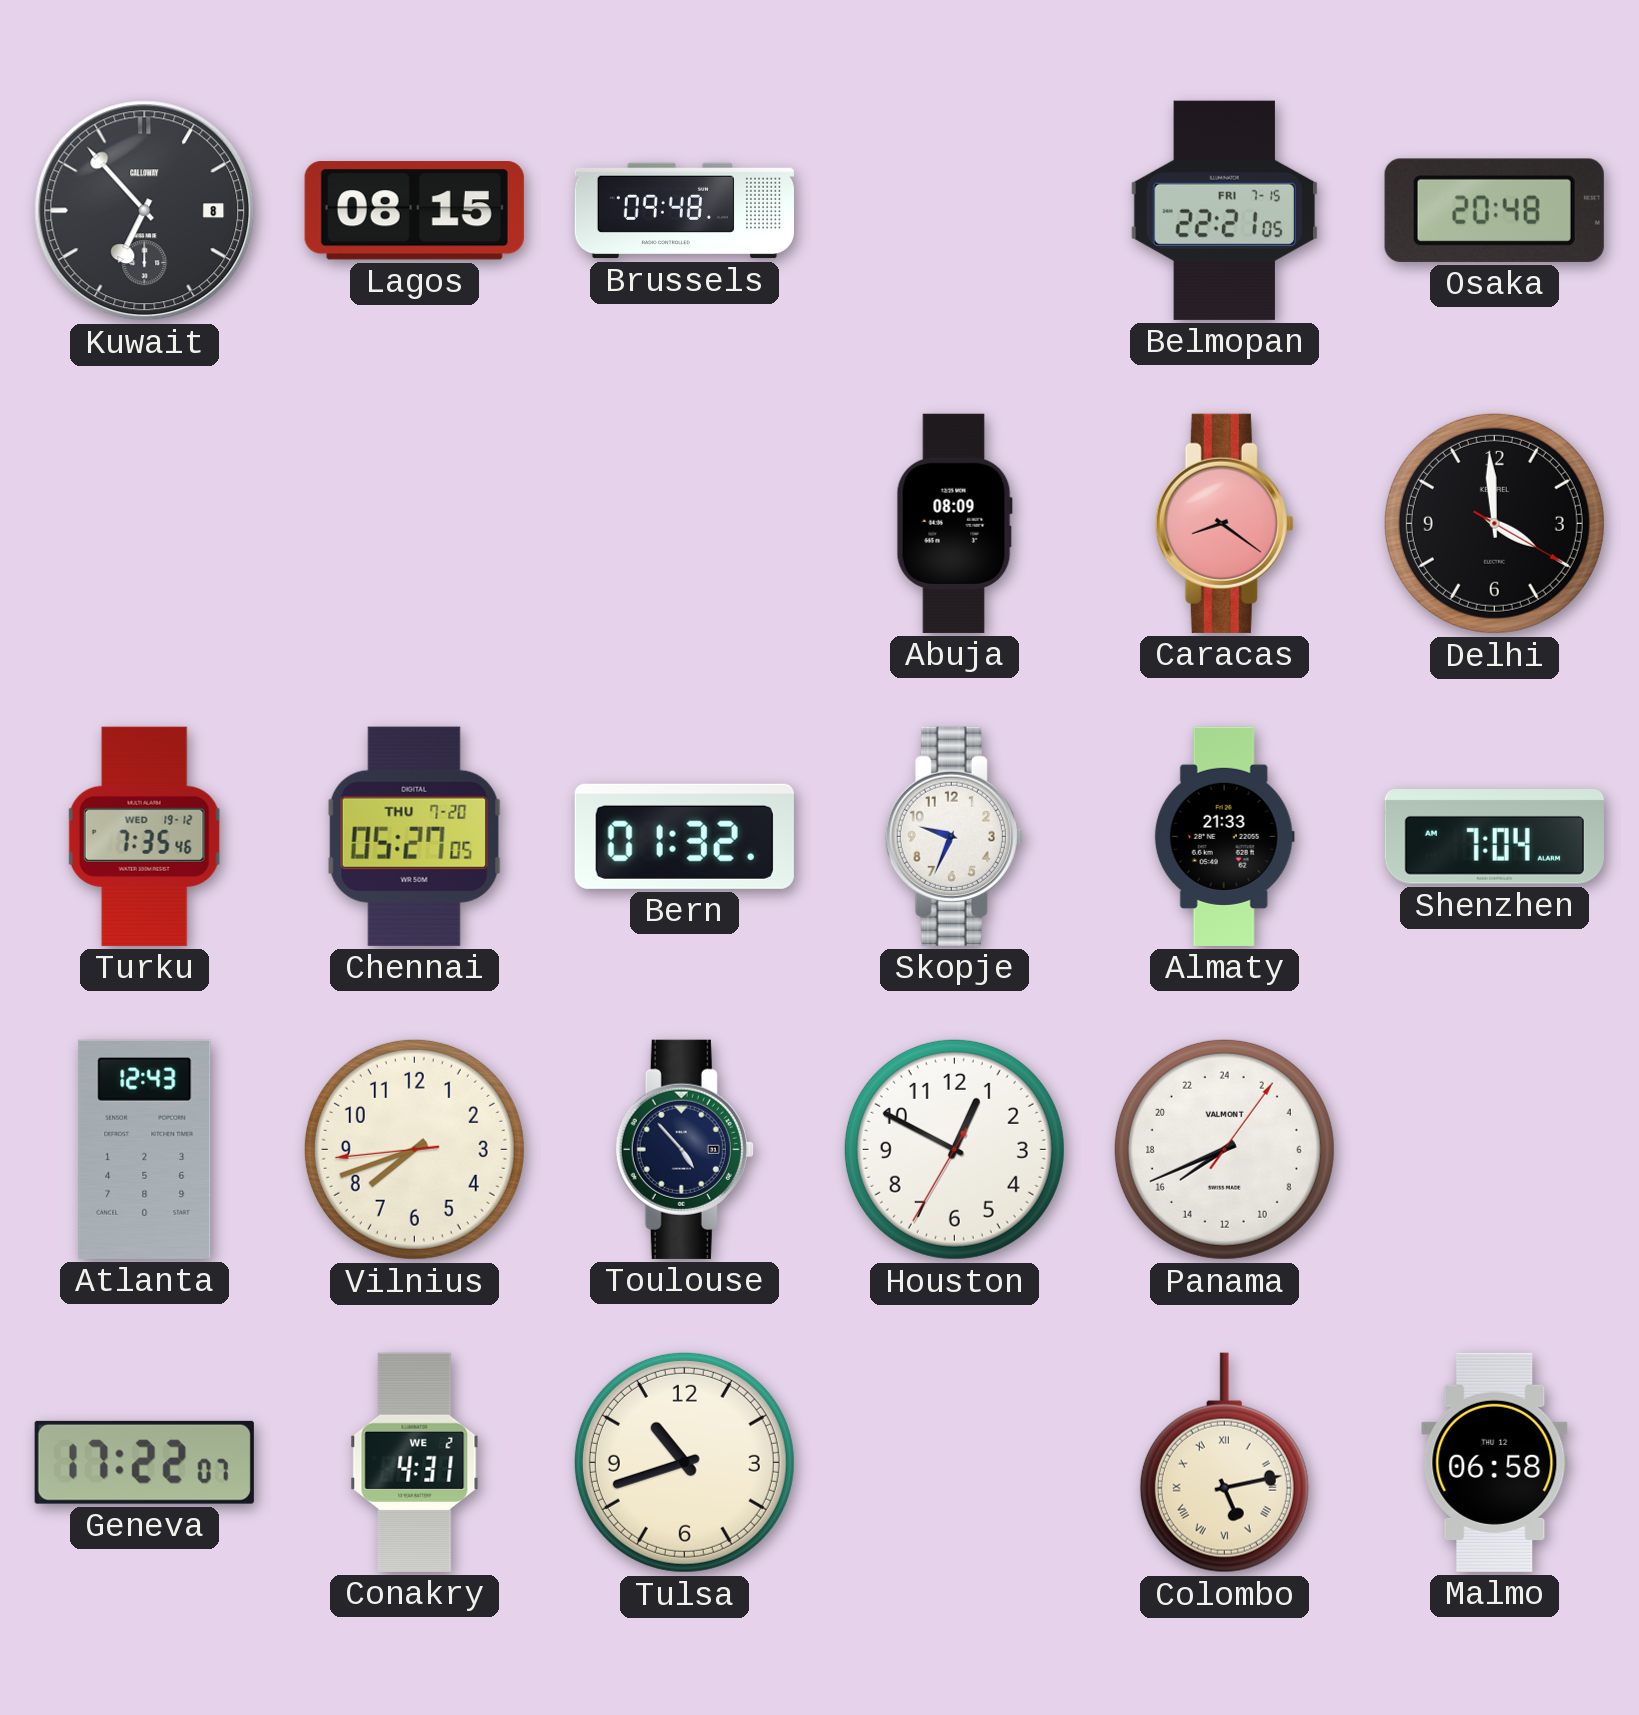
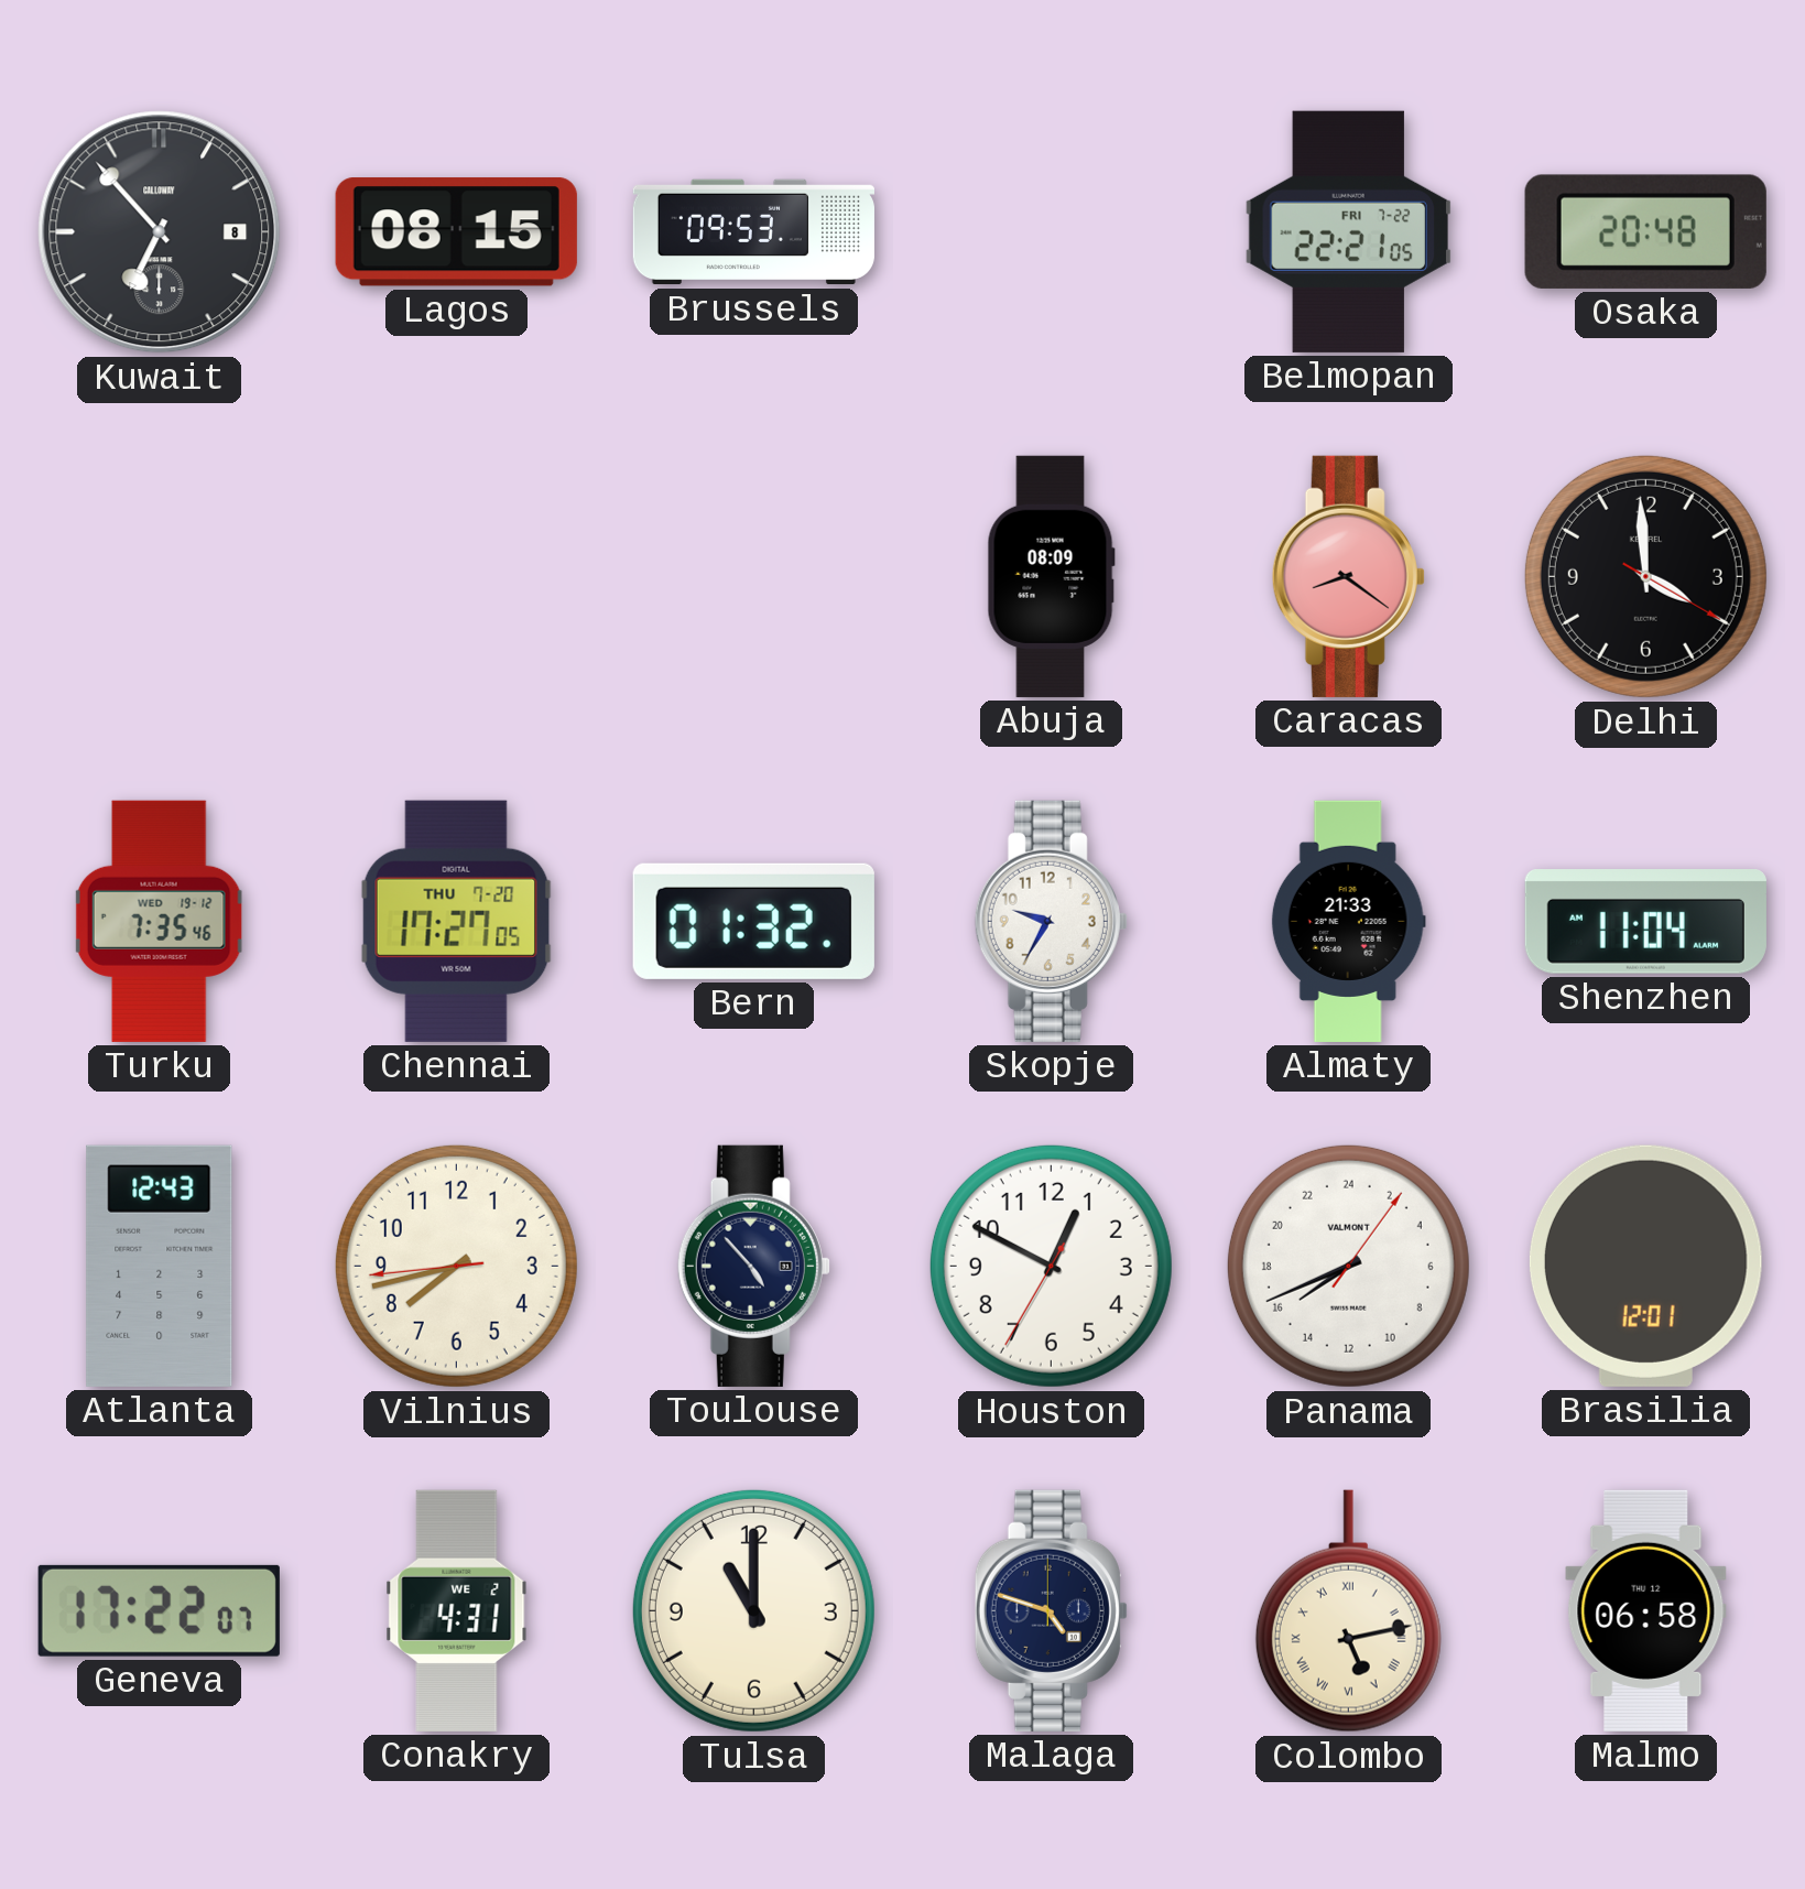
Brussels: 09:48 -> 09:53
Belmopan date: FRI 7-15 -> FRI 7-22
Chennai: 05:27 -> 17:27
Skopje: 9:34 -> 9:35
Shenzhen: 7:04 -> 11:04
Vilnius: 7:41 -> 7:42
Brasilia: none -> 12:01
Tulsa: 10:42 -> 11:00
Malaga: none -> 4:48
